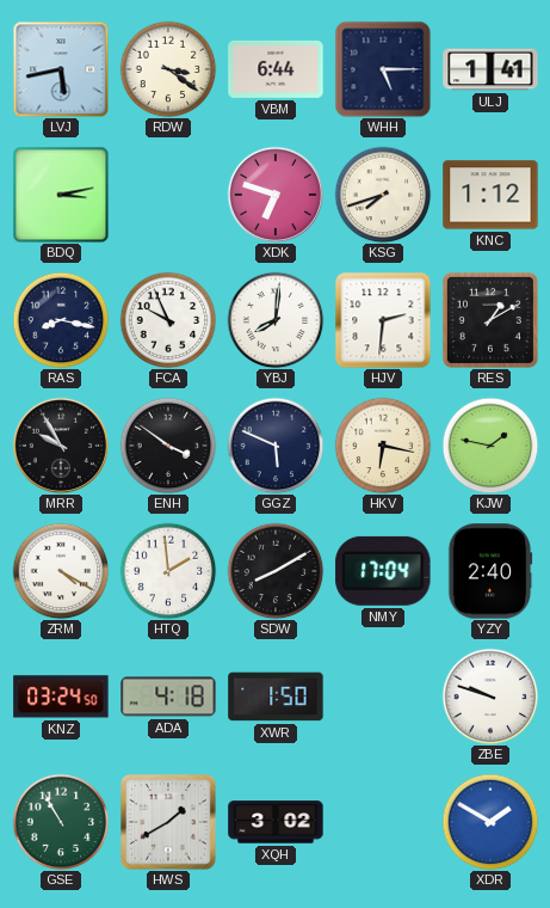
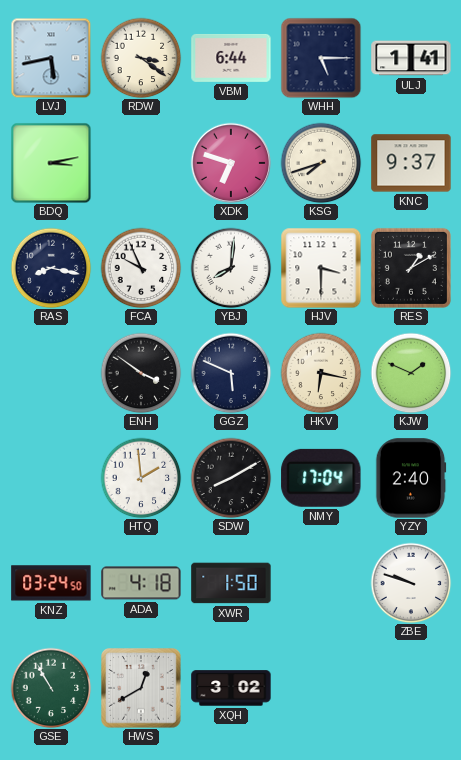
KNC: 1:12 -> 9:37
HJV: 2:31 -> 3:30
MRR: 9:55 -> none
KJW: 1:47 -> 1:49
ZRM: 4:20 -> none
HWS: 1:40 -> 12:40
XDR: 1:50 -> none
